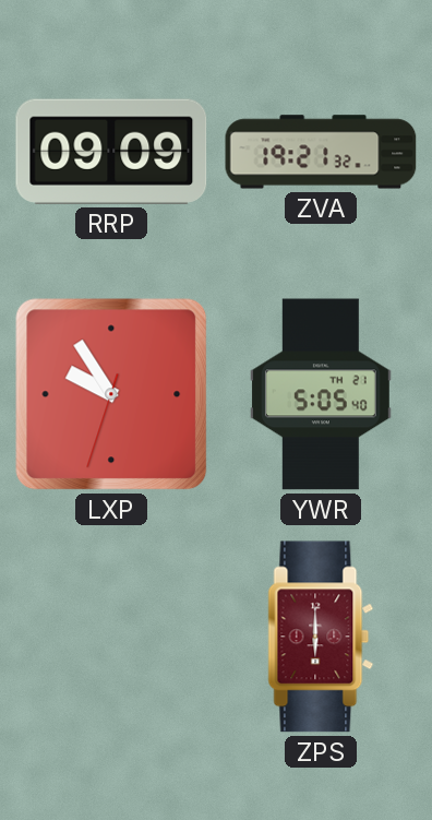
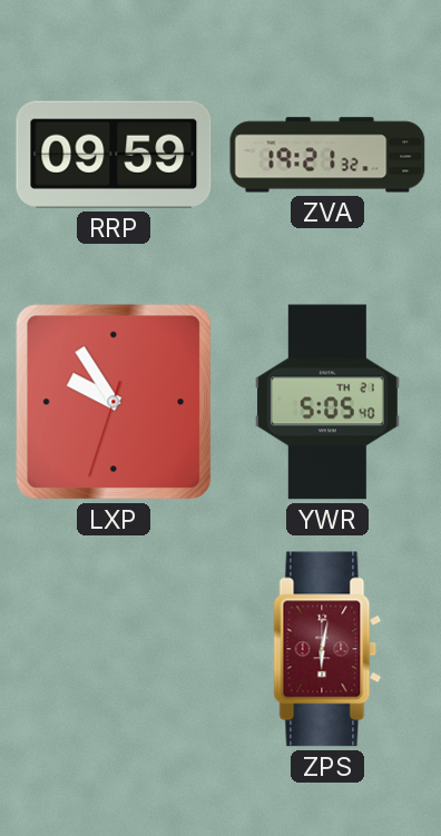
RRP: 09:09 -> 09:59
ZPS: 6:00 -> 6:02
